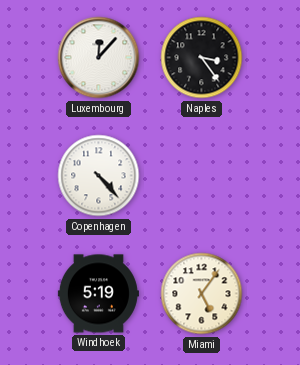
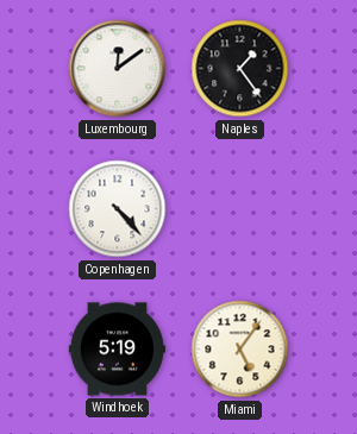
Luxembourg: 12:07 -> 12:09
Naples: 3:24 -> 1:24
